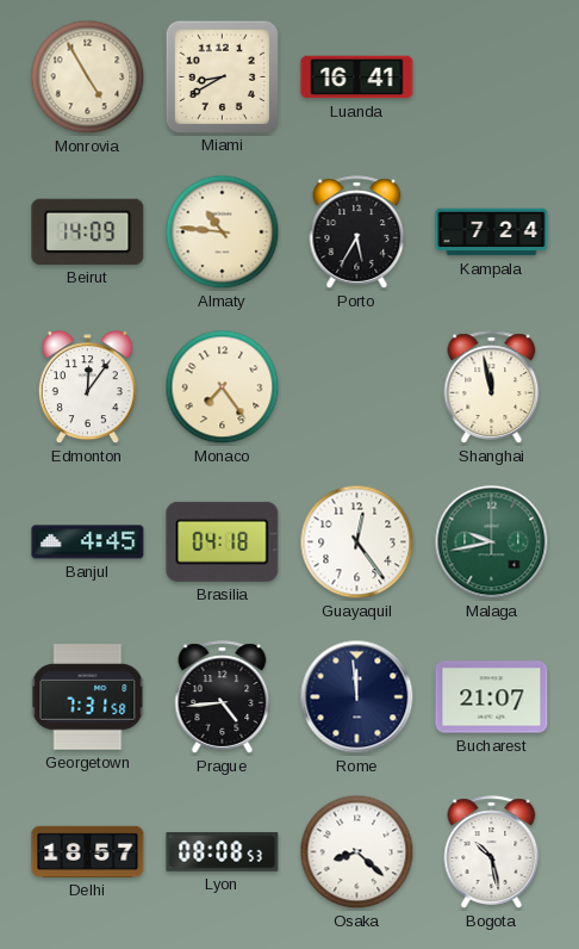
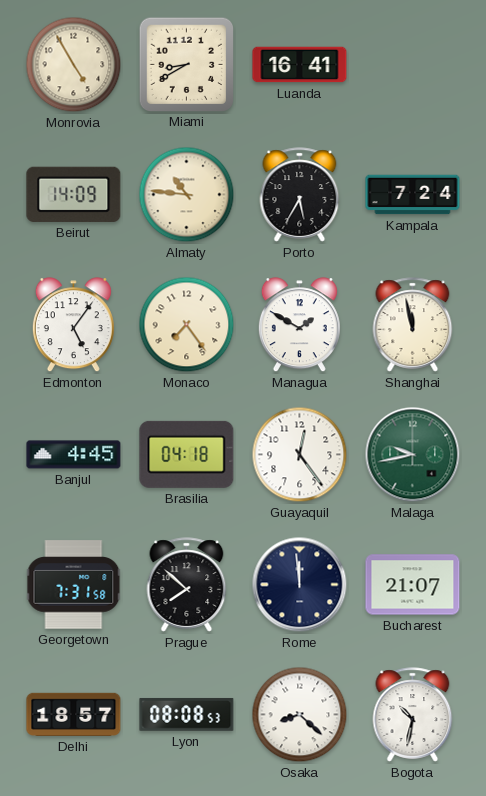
Edmonton: 12:06 -> 5:06
Managua: none -> 1:50
Prague: 4:44 -> 7:52
Bogota: 10:28 -> 10:32
